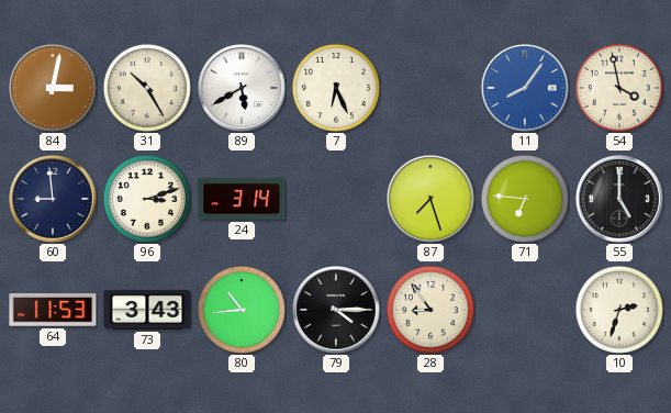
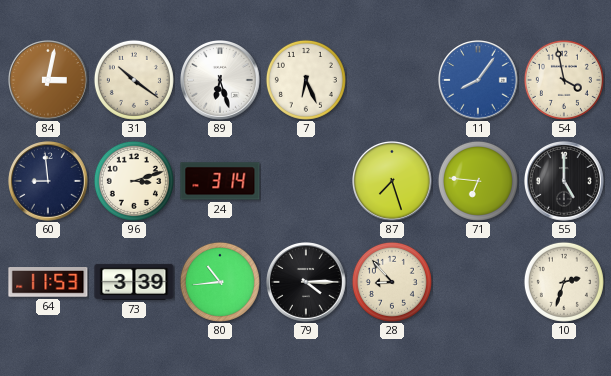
31: 10:25 -> 10:21
89: 5:40 -> 6:27
73: 3:43 -> 3:39
28: 8:54 -> 8:53
